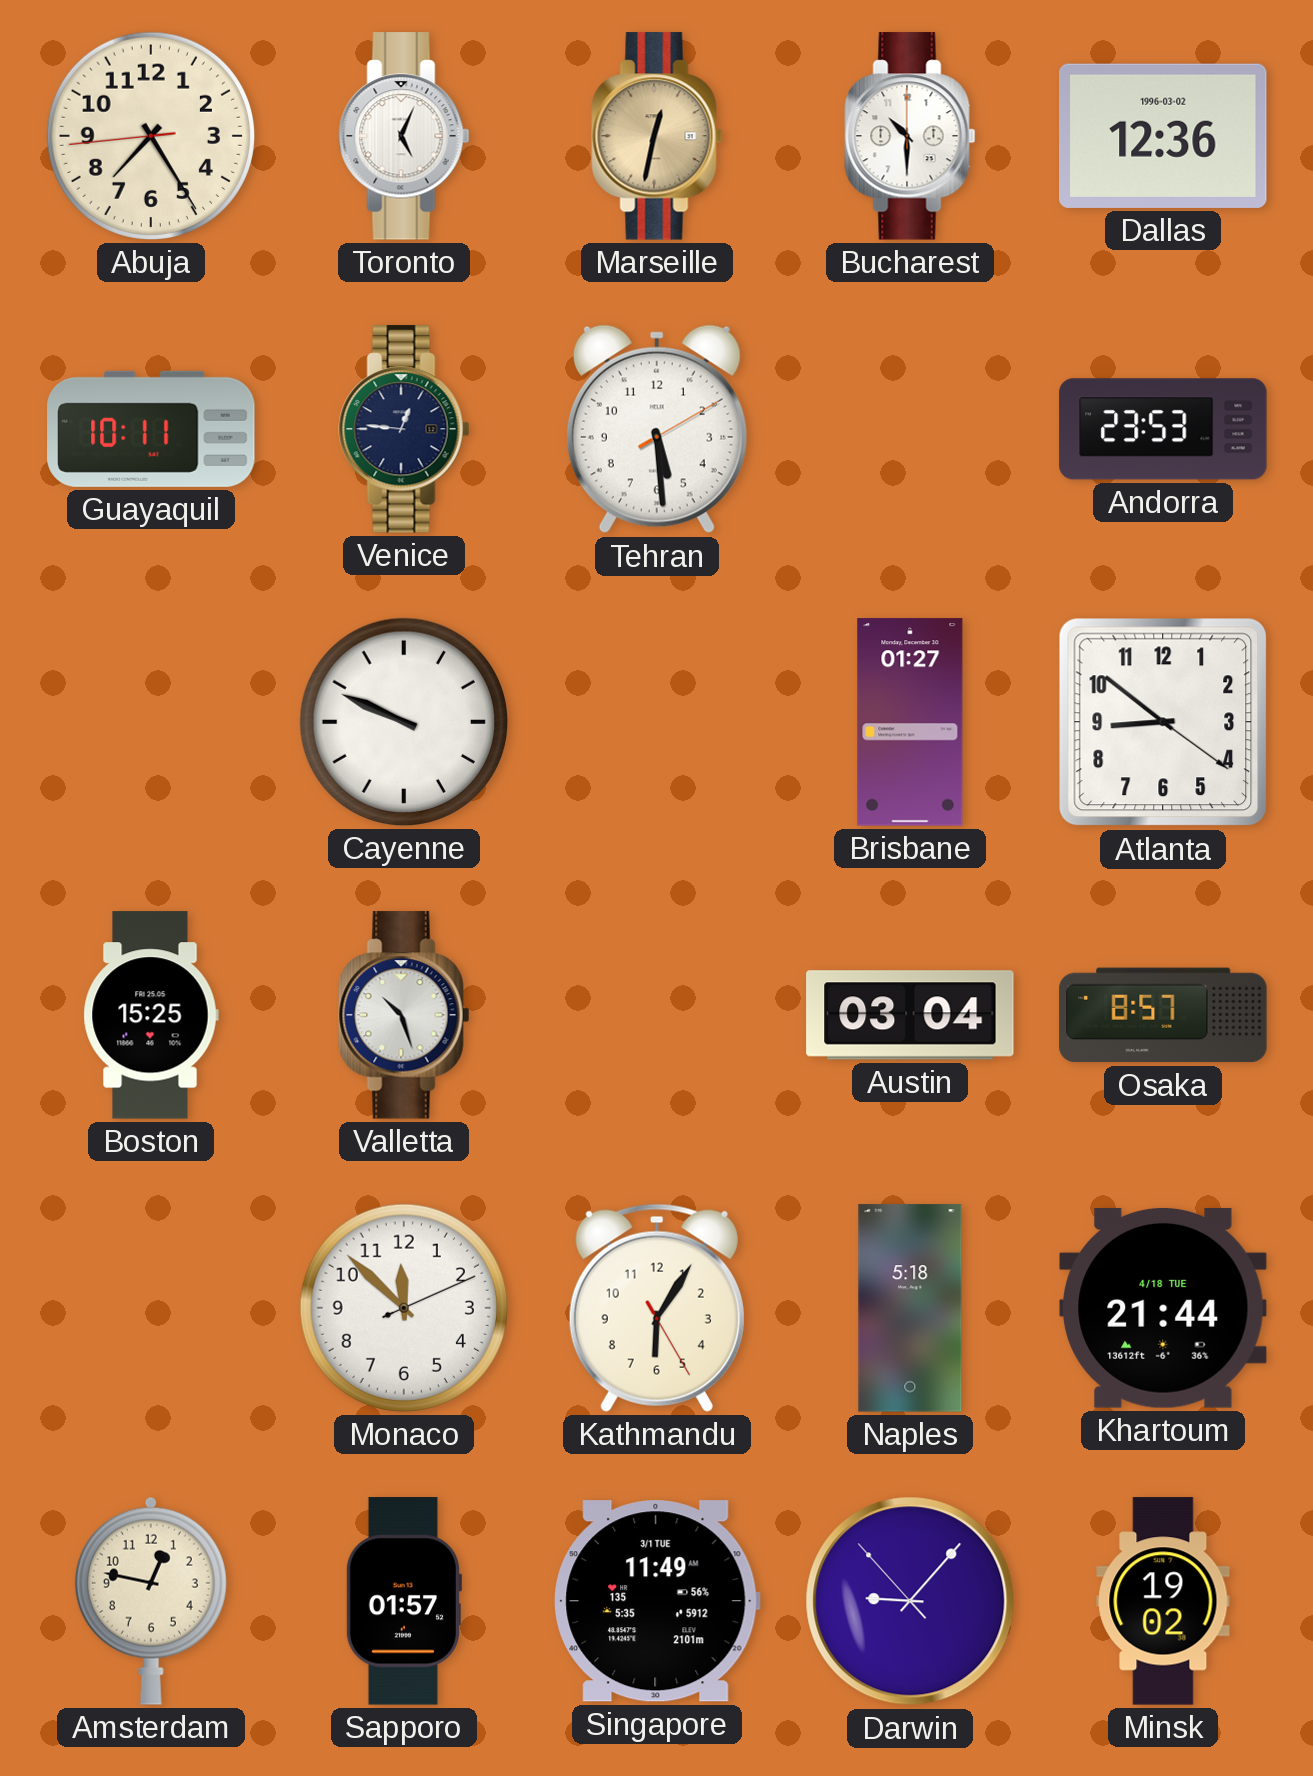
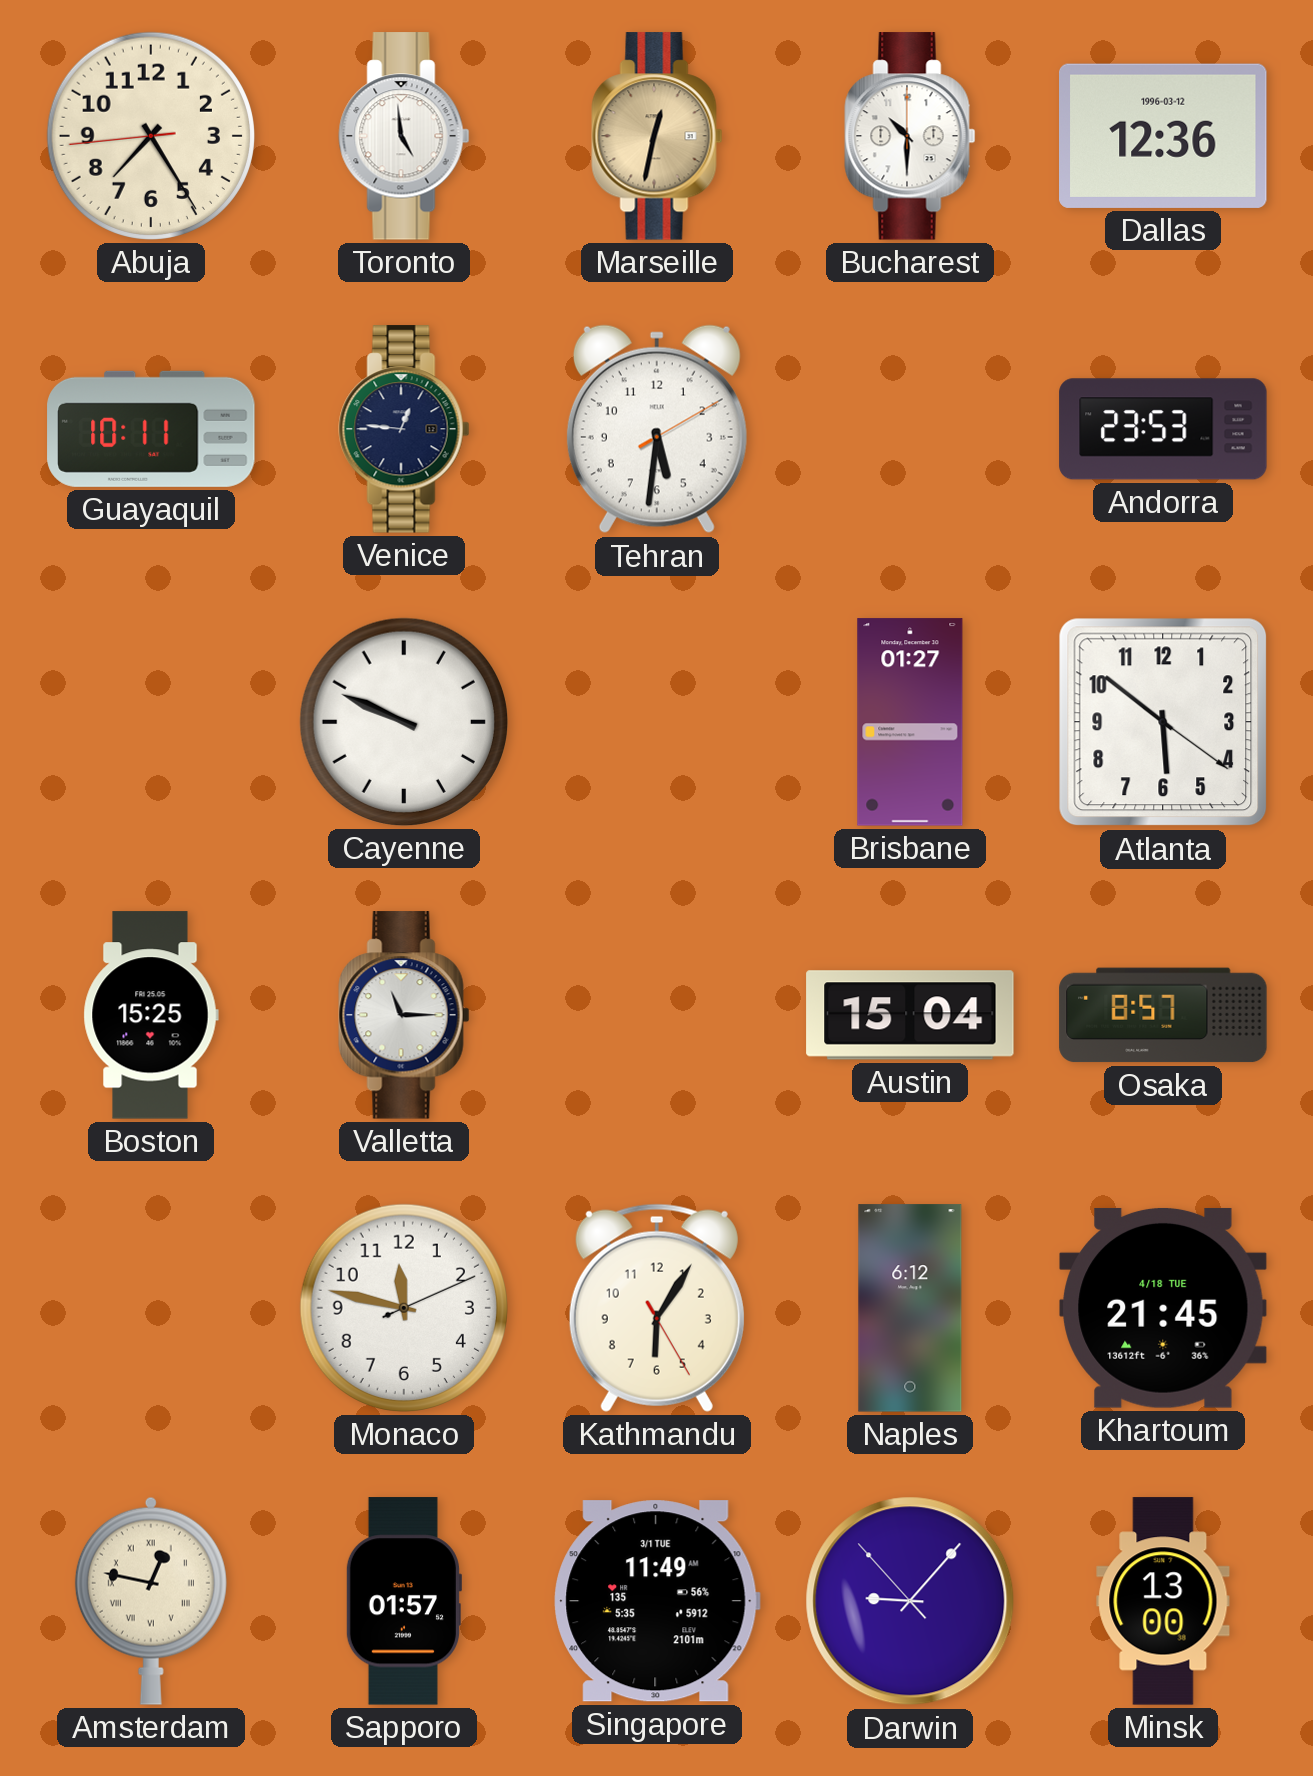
Toronto: 5:04 -> 4:59
Dallas date: 1996-03-02 -> 1996-03-12
Tehran: 5:29 -> 5:31
Atlanta: 8:51 -> 5:51
Valletta: 10:27 -> 11:15
Austin: 03:04 -> 15:04
Monaco: 11:52 -> 11:47
Naples: 5:18 -> 6:12
Khartoum: 21:44 -> 21:45
Amsterdam numerals: Arabic -> Roman
Minsk: 19:02 -> 13:00
